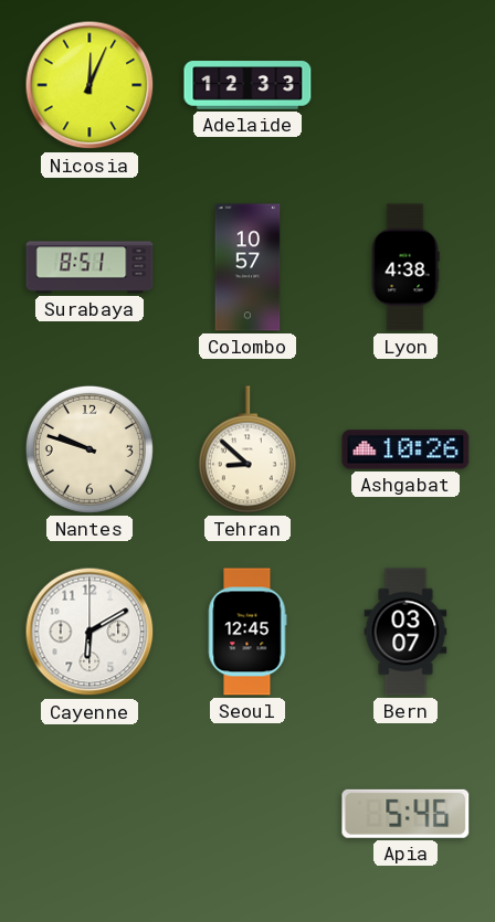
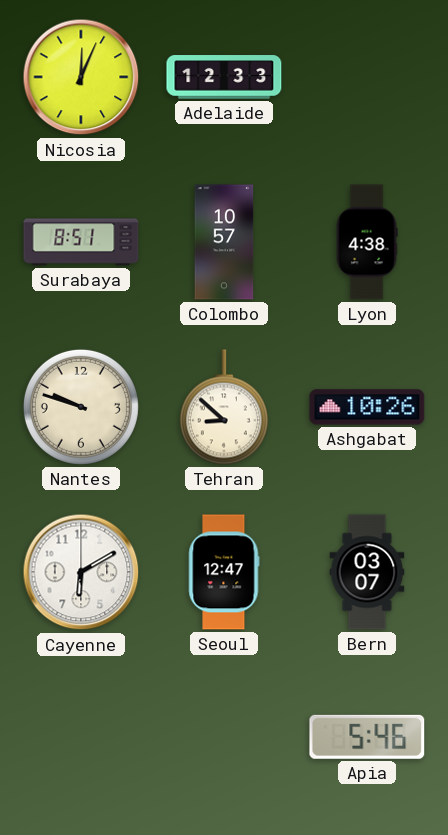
Seoul: 12:45 -> 12:47
